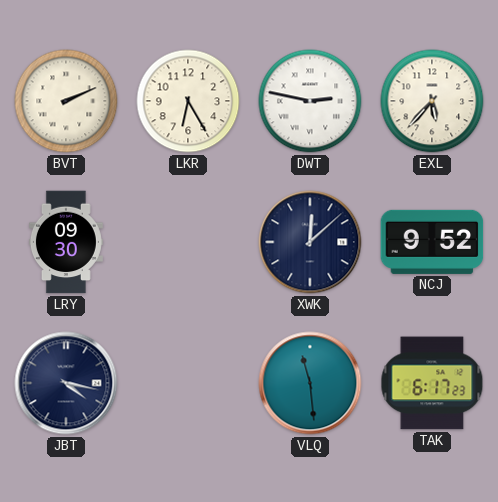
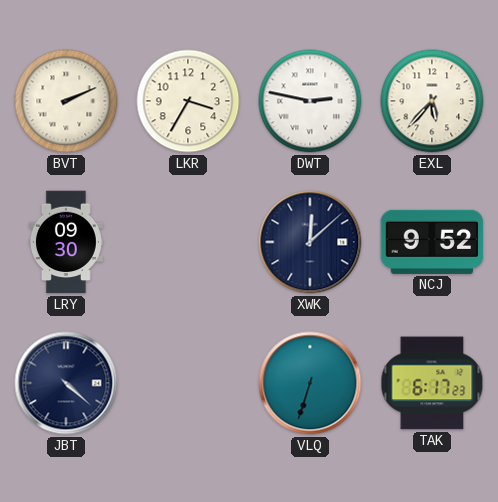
LKR: 6:25 -> 3:35
JBT: 4:17 -> 4:22
VLQ: 11:29 -> 6:33
